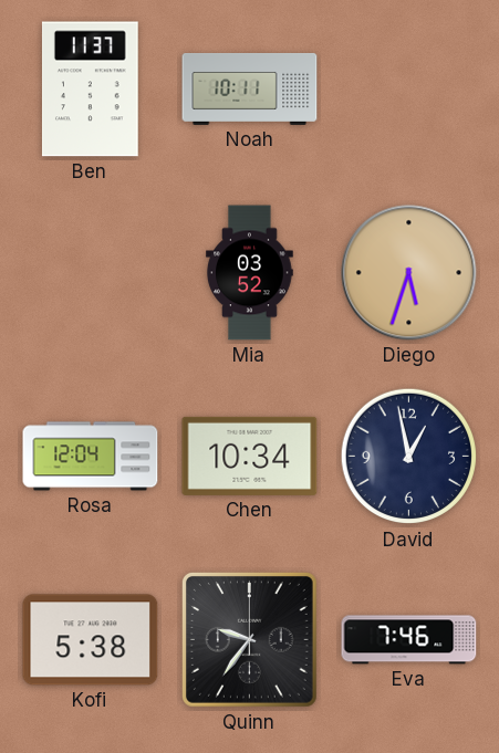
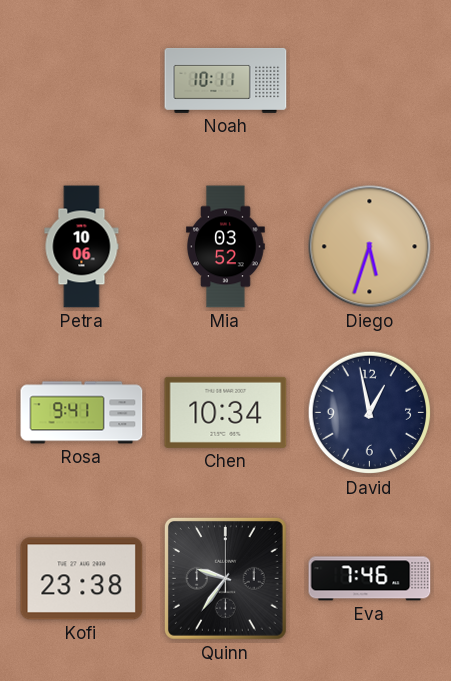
Ben: 11:37 -> none
Petra: none -> 10:06
Rosa: 12:04 -> 9:41
Kofi: 5:38 -> 23:38
